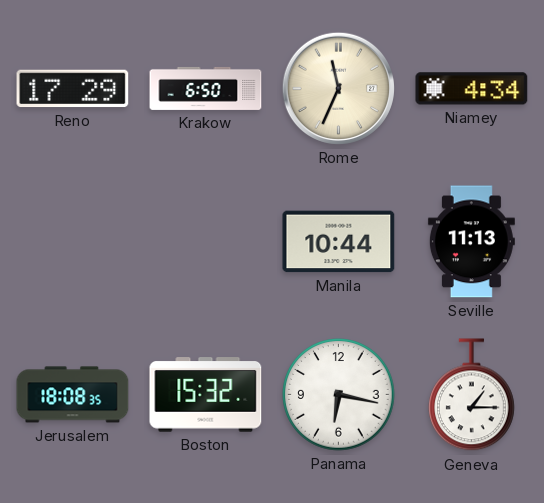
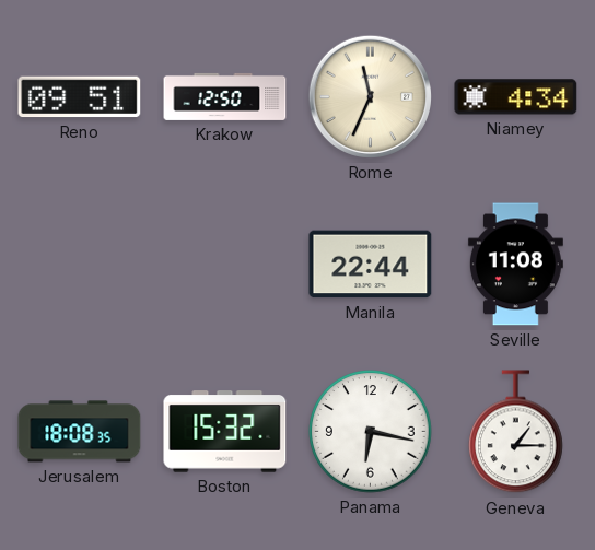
Reno: 17:29 -> 09:51
Krakow: 6:50 -> 12:50
Manila: 10:44 -> 22:44
Seville: 11:13 -> 11:08
